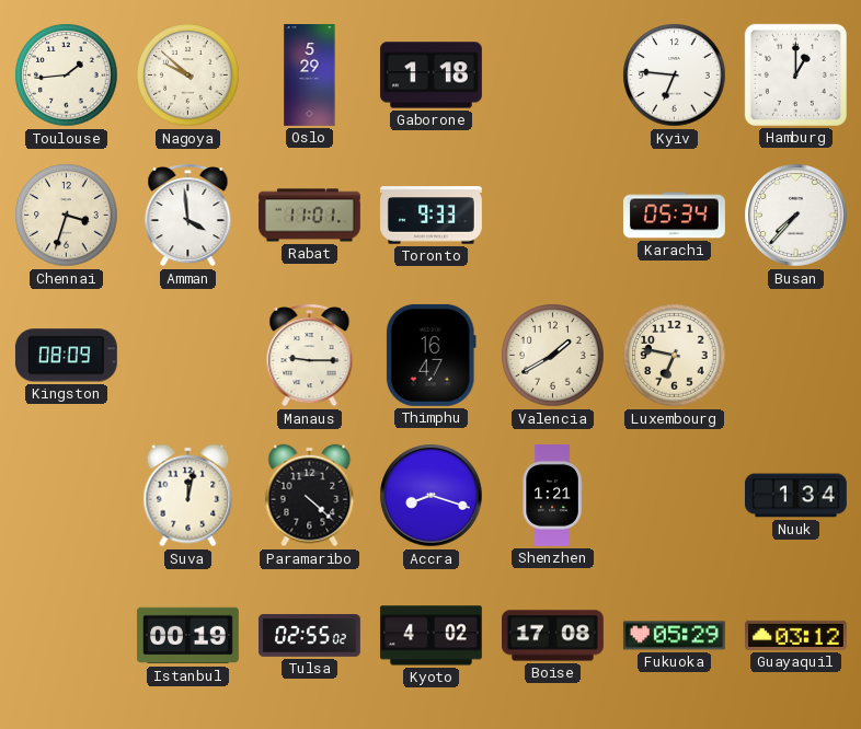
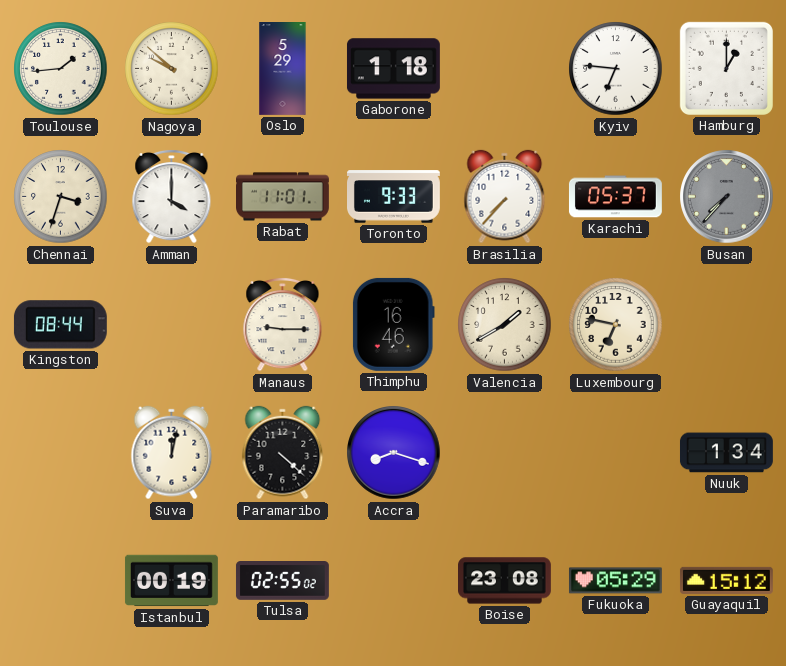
Amman: 3:59 -> 4:00
Brasilia: none -> 7:37
Karachi: 05:34 -> 05:37
Busan dial: white -> grey
Kingston: 08:09 -> 08:44
Thimphu: 16:47 -> 16:46
Shenzhen: 1:21 -> none
Kyoto: 4:02 -> none
Boise: 17:08 -> 23:08
Guayaquil: 03:12 -> 15:12
